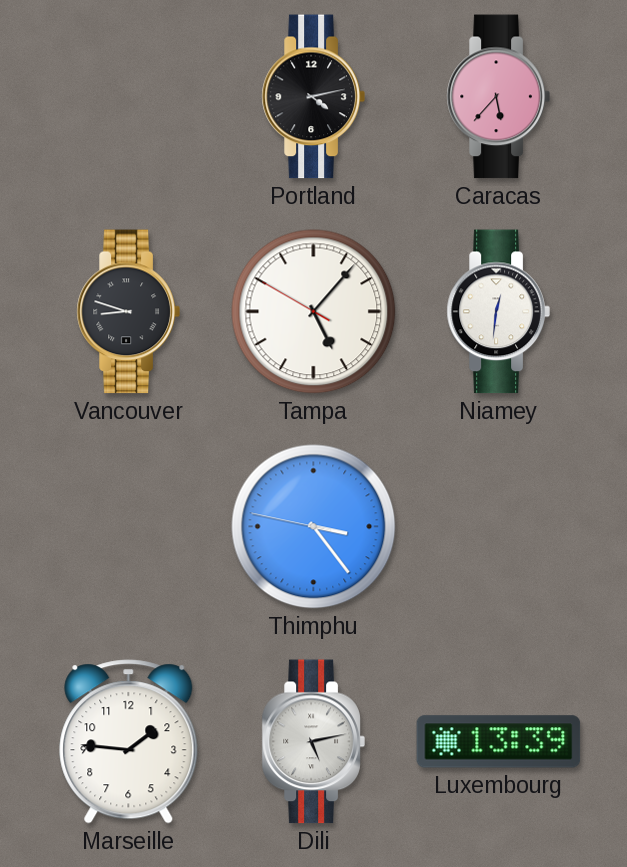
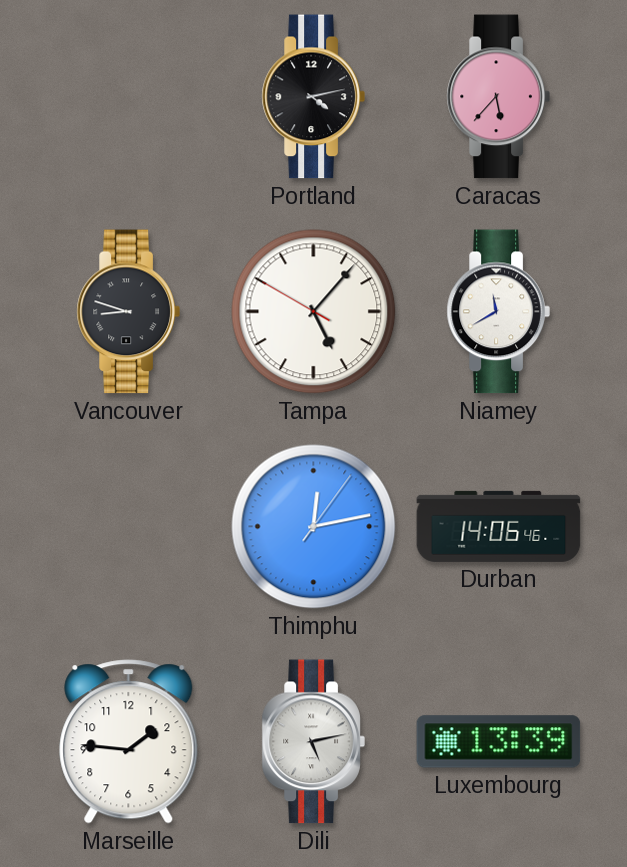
Niamey: 12:31 -> 11:40
Thimphu: 3:23 -> 12:13
Durban: none -> 14:06
